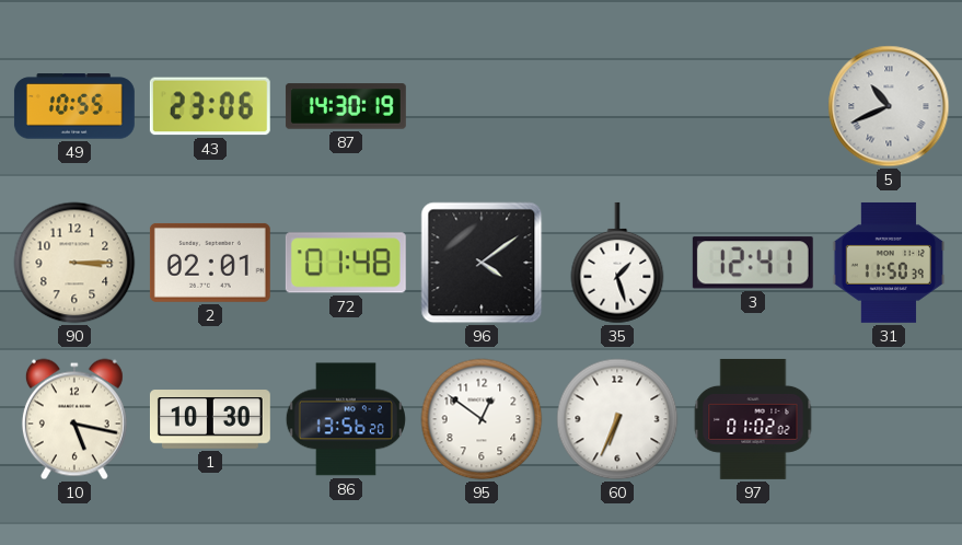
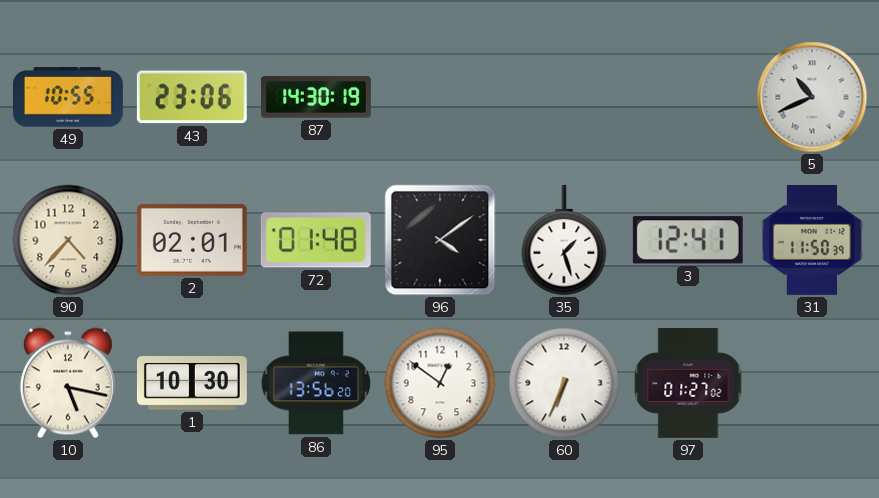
90: 3:15 -> 4:37
97: 01:02 -> 01:27
